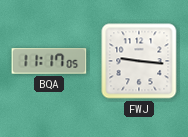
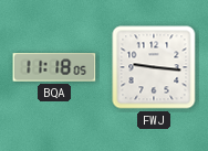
BQA: 11:17 -> 11:18
